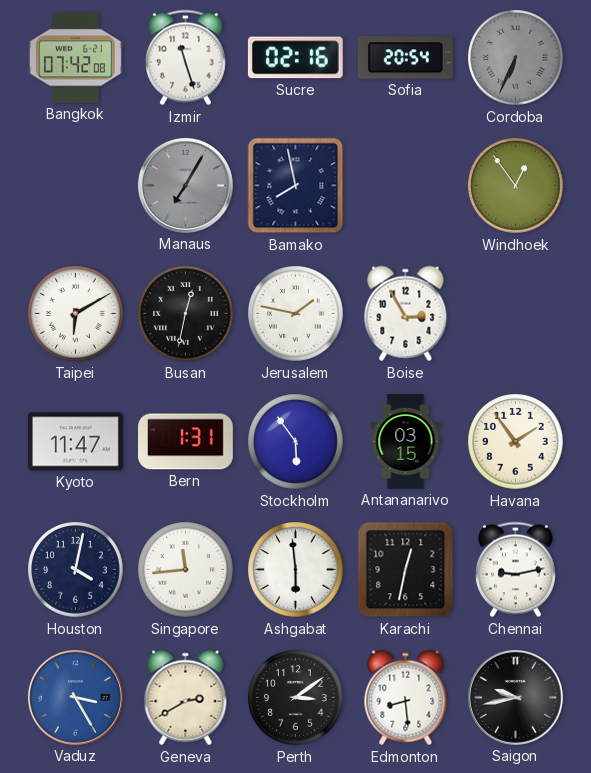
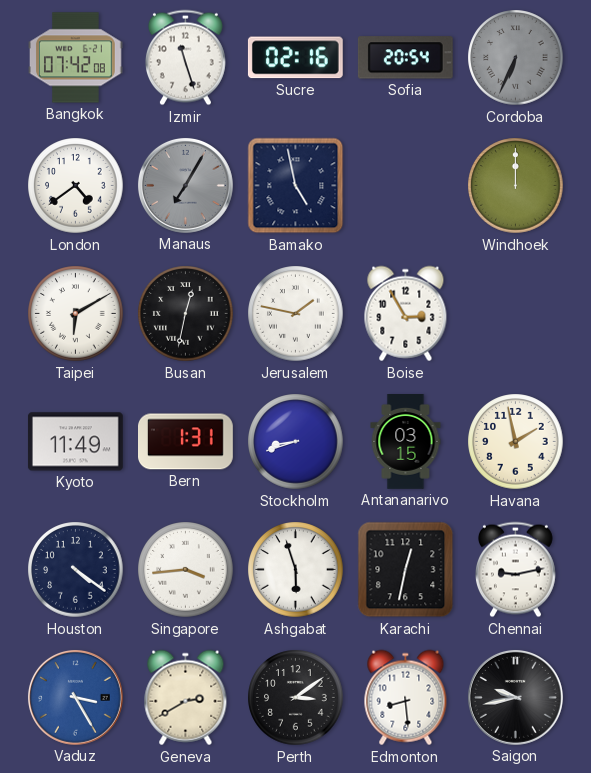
London: none -> 4:39
Bamako: 7:58 -> 4:58
Windhoek: 12:54 -> 12:00
Kyoto: 11:47 -> 11:49
Stockholm: 5:54 -> 8:42
Havana: 1:54 -> 1:58
Houston: 4:02 -> 4:21
Singapore: 11:44 -> 3:44
Ashgabat: 5:59 -> 5:57
